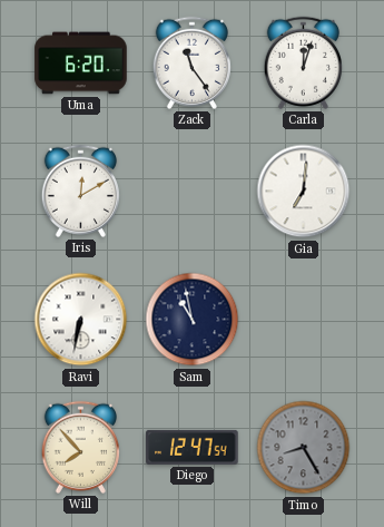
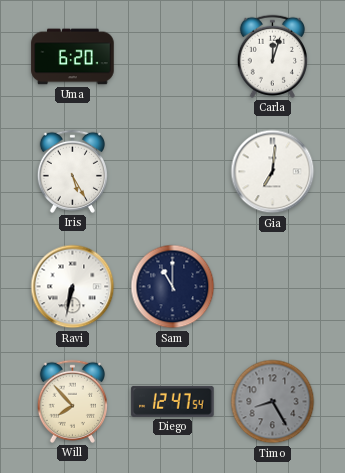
Zack: 11:24 -> none
Iris: 12:10 -> 5:25
Sam: 10:58 -> 11:00
